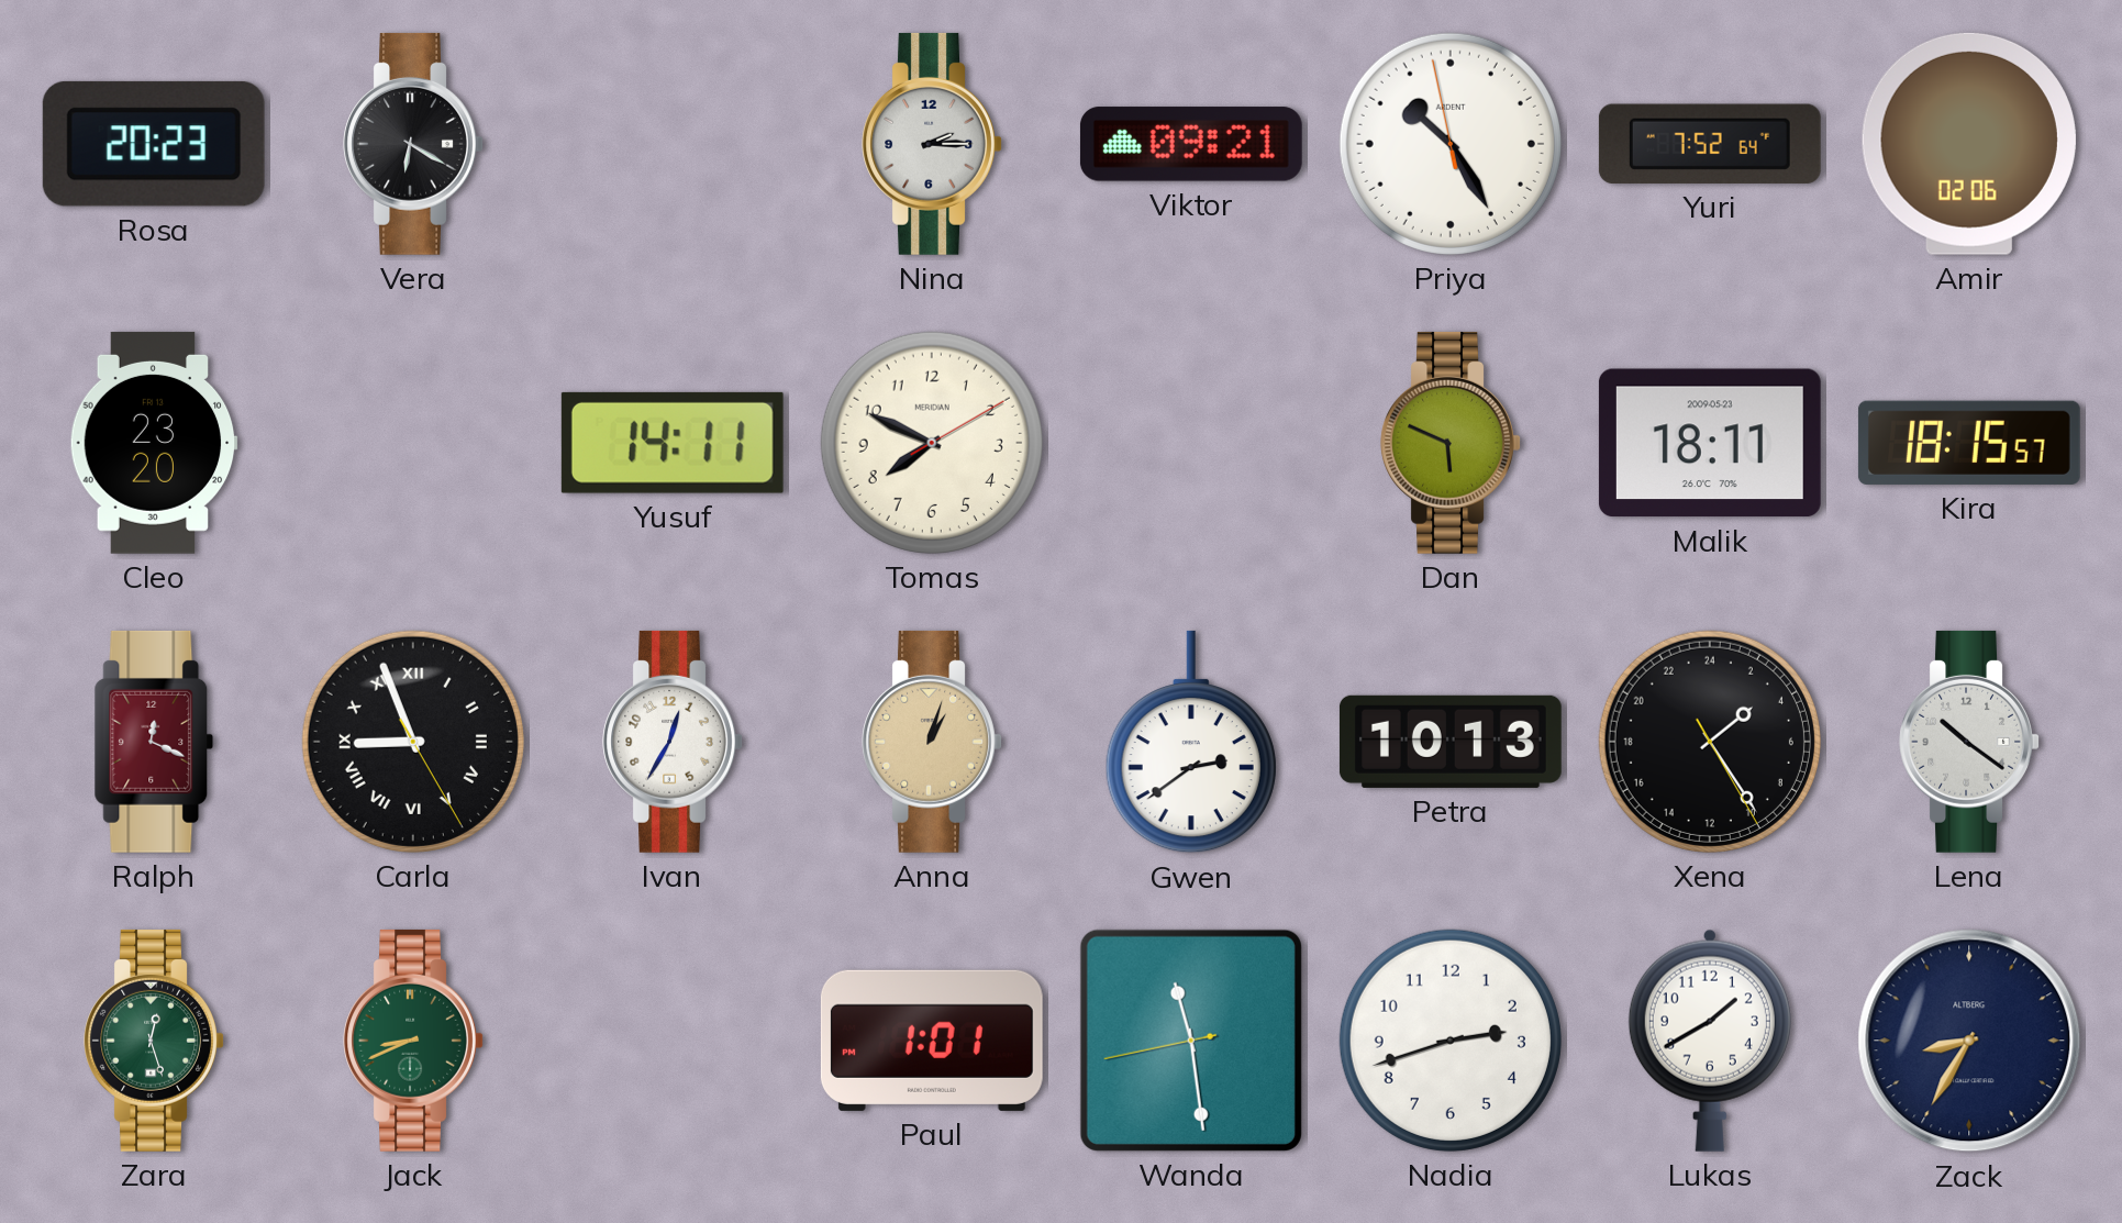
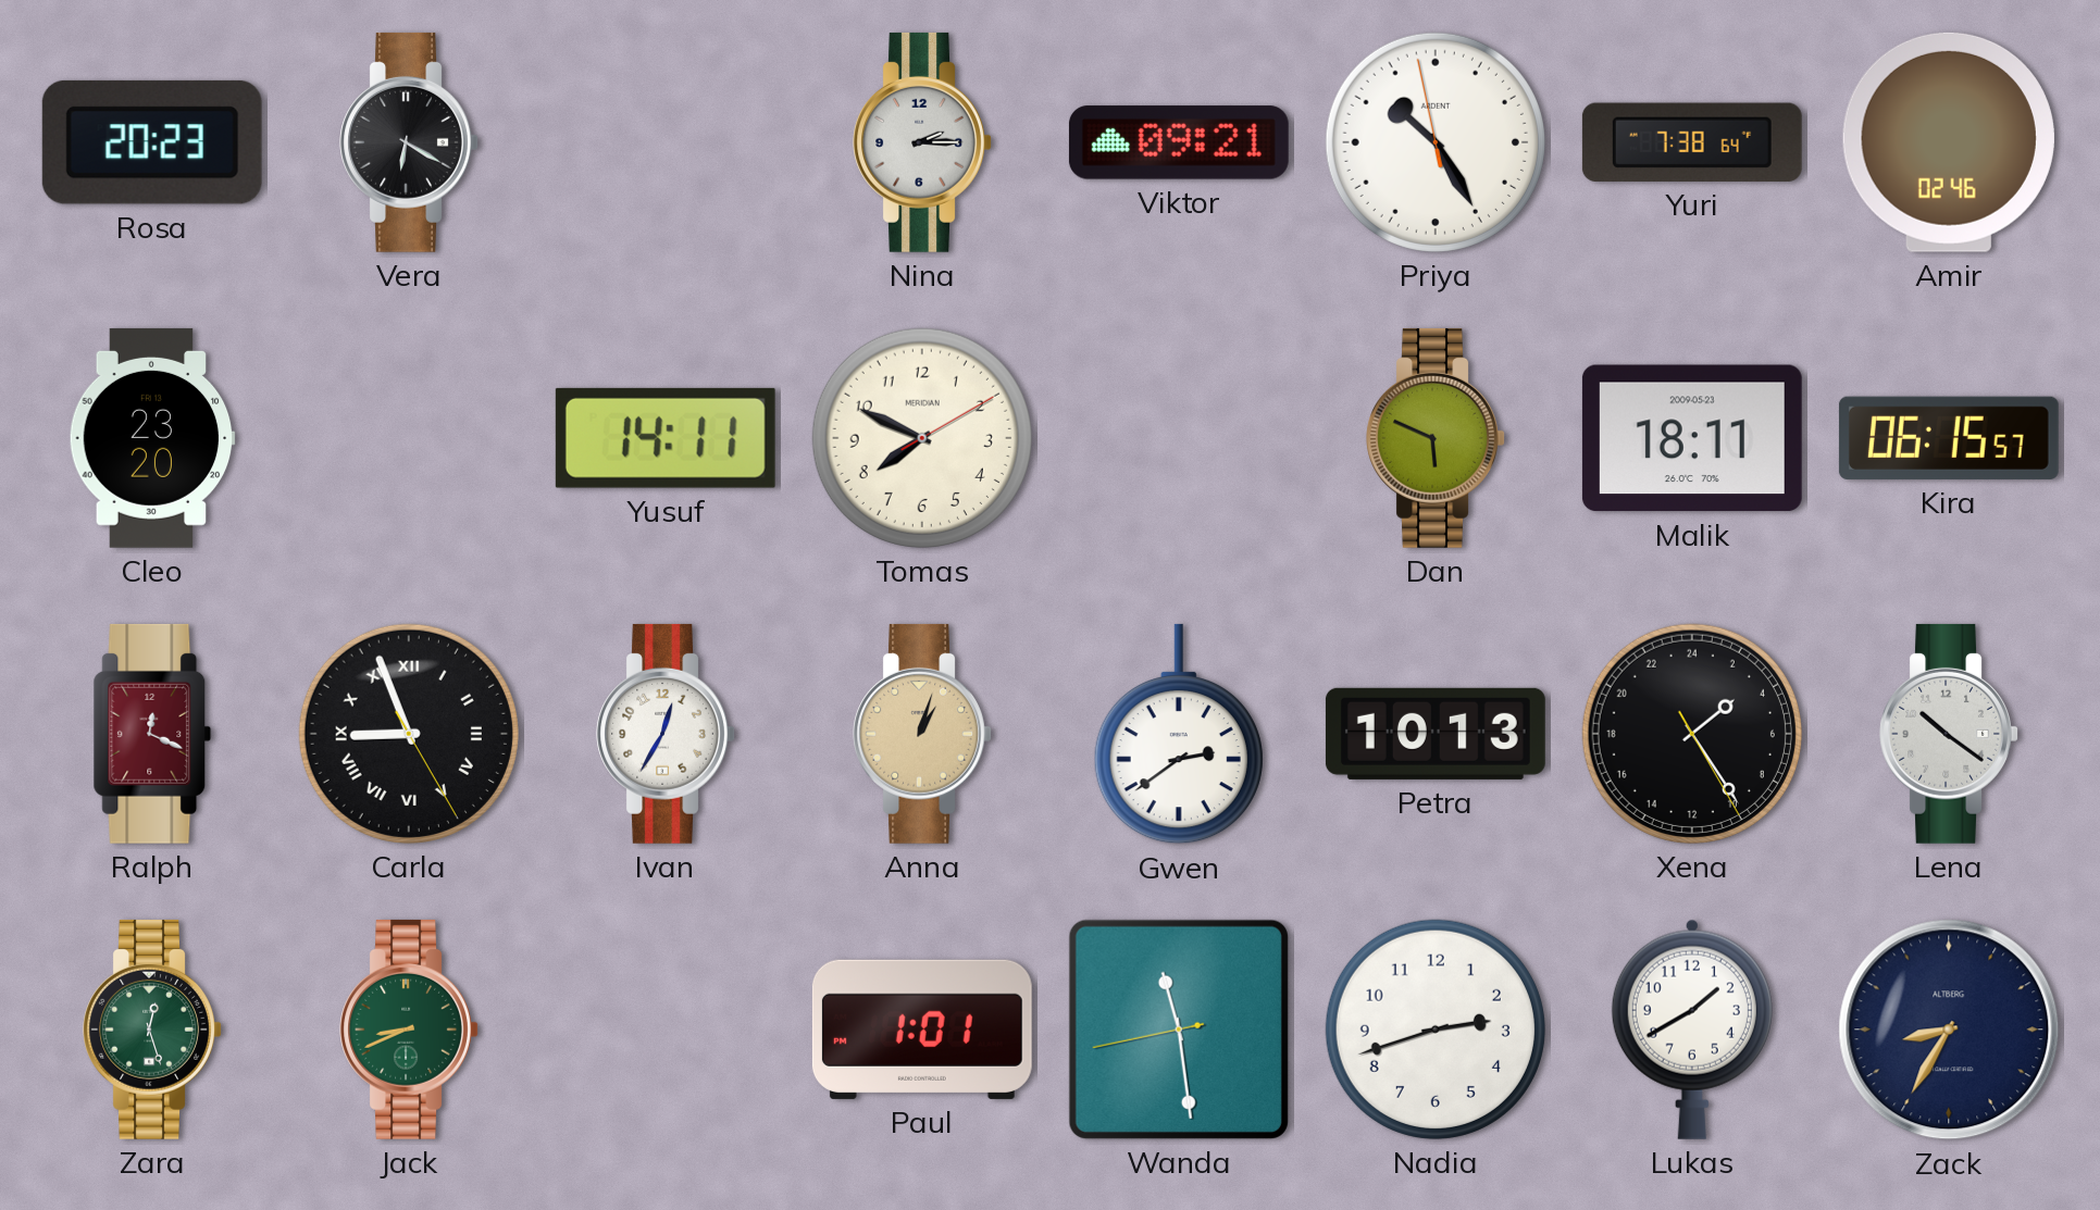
Yuri: 7:52 -> 7:38
Amir: 02:06 -> 02:46
Kira: 18:15 -> 06:15
